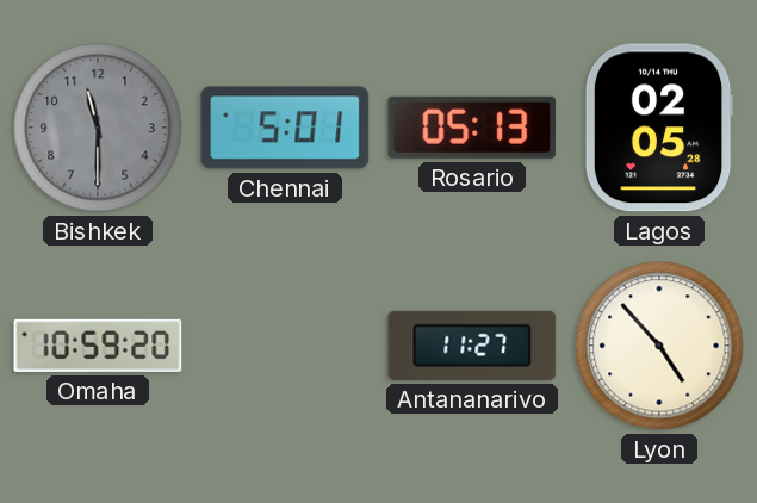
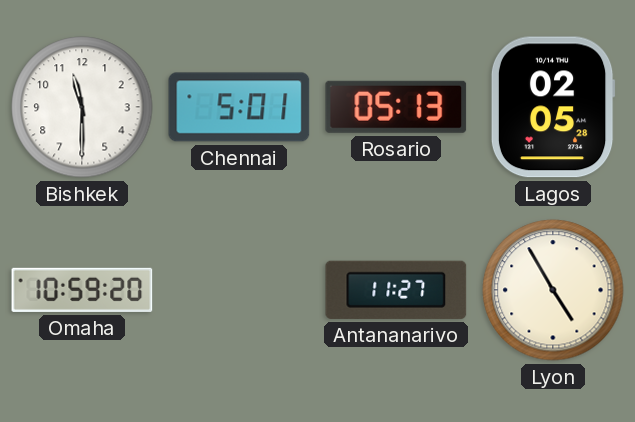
Bishkek dial: grey -> white
Lyon: 4:53 -> 4:55
